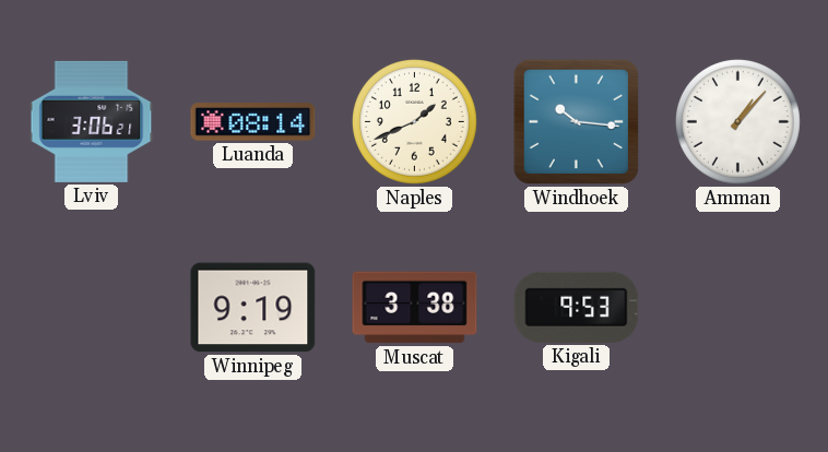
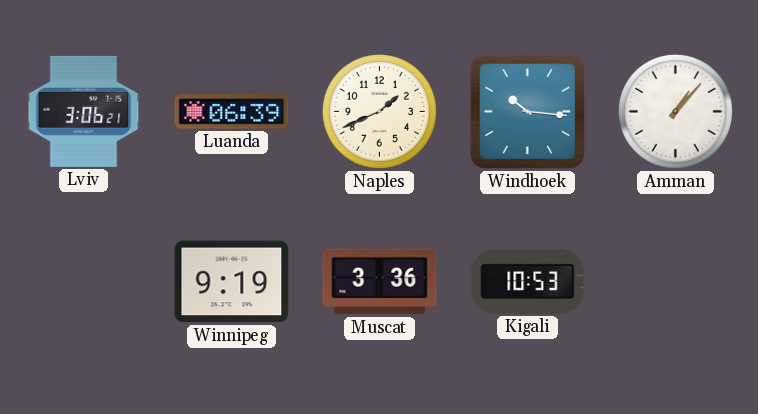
Luanda: 08:14 -> 06:39
Muscat: 3:38 -> 3:36
Kigali: 9:53 -> 10:53
